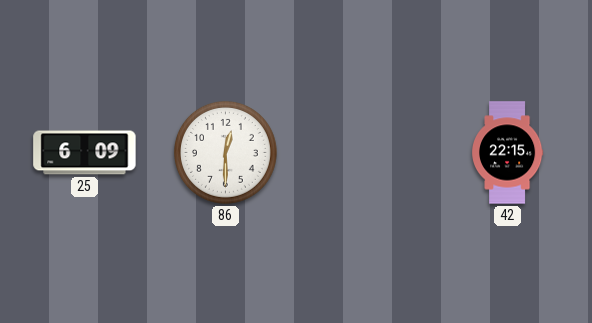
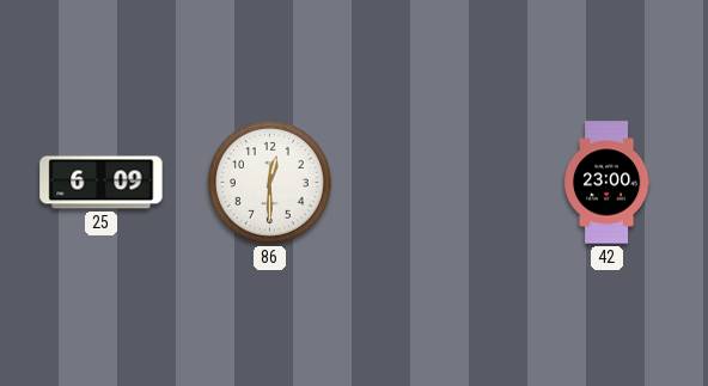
42: 22:15 -> 23:00
